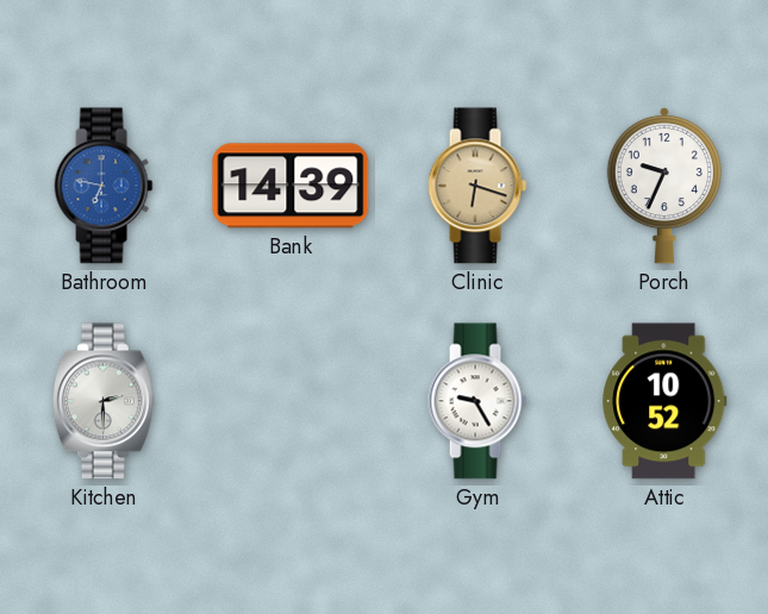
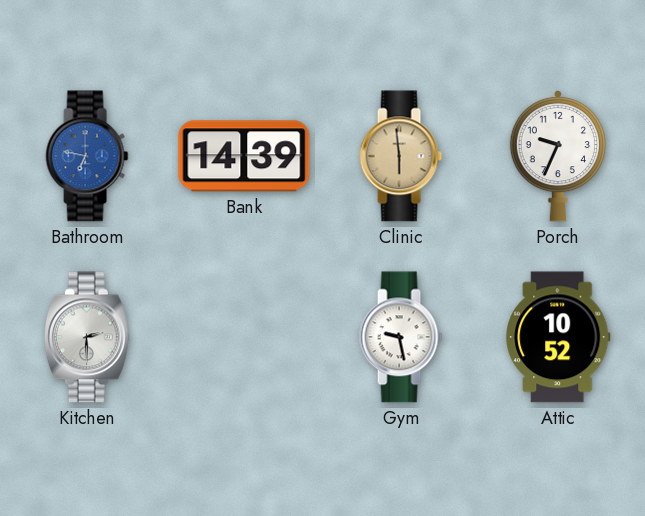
Clinic: 6:18 -> 5:59
Gym: 9:25 -> 9:28
